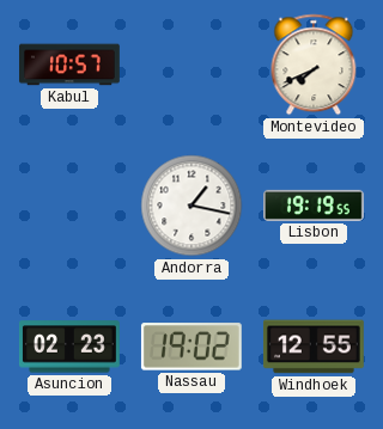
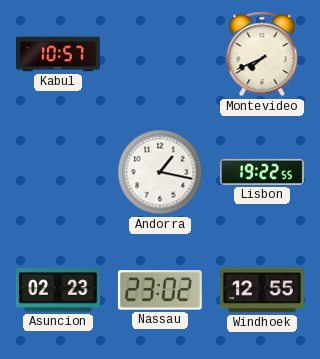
Lisbon: 19:19 -> 19:22
Nassau: 19:02 -> 23:02
